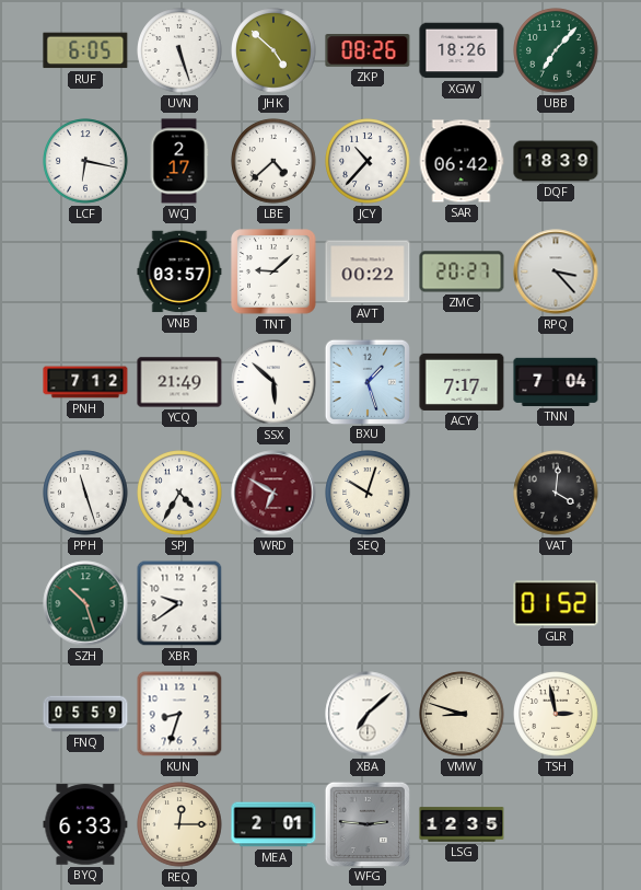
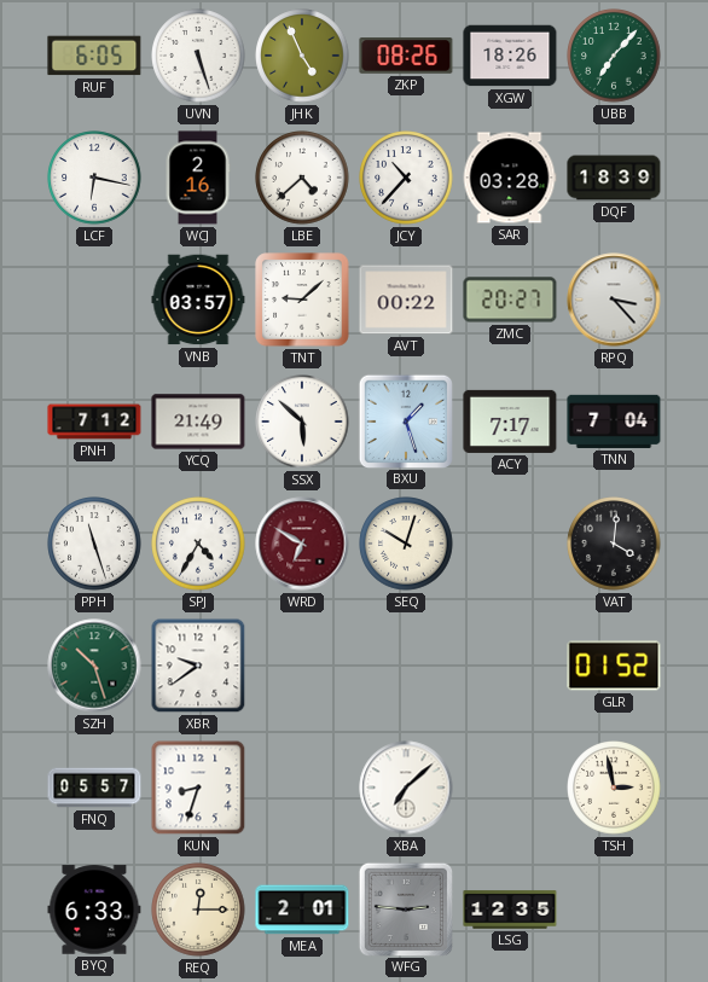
JHK: 4:52 -> 4:56
WCJ: 2:17 -> 2:16
SAR: 06:42 -> 03:28
FNQ: 05:59 -> 05:57
VMW: 8:48 -> none
